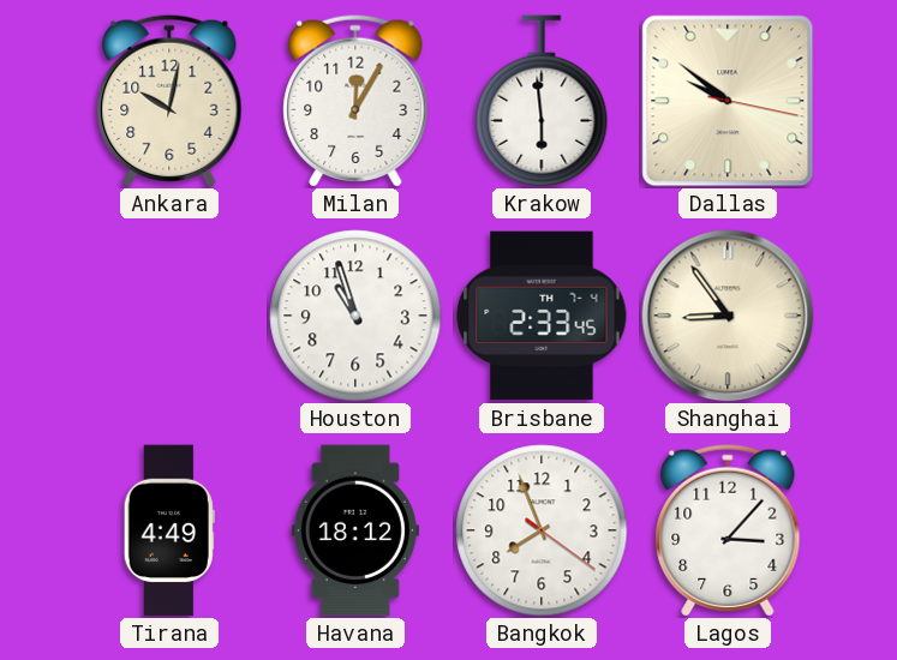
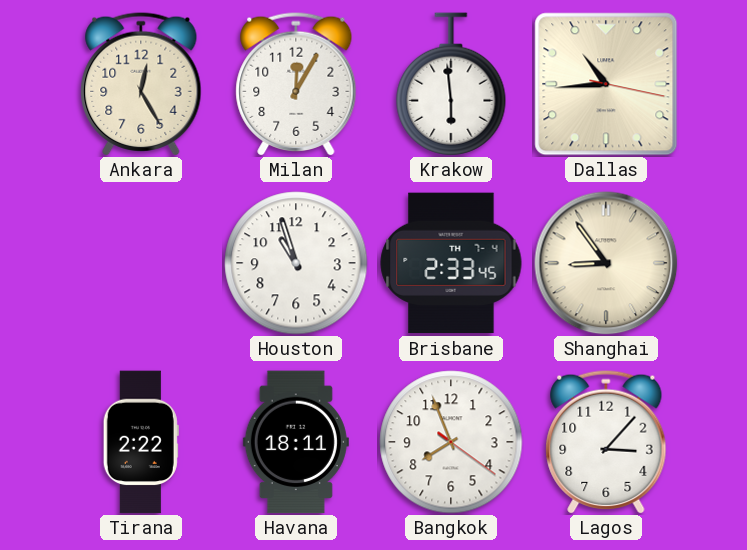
Ankara: 10:02 -> 12:25
Dallas: 9:51 -> 10:44
Tirana: 4:49 -> 2:22
Havana: 18:12 -> 18:11
